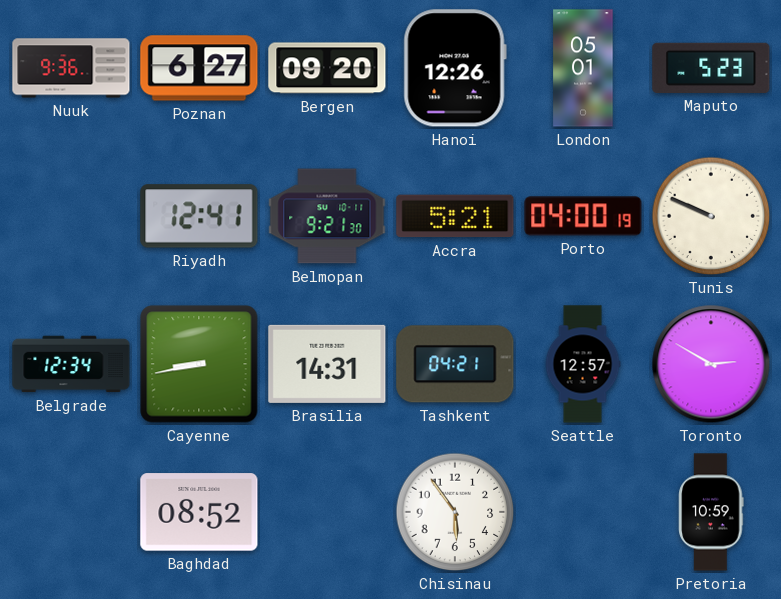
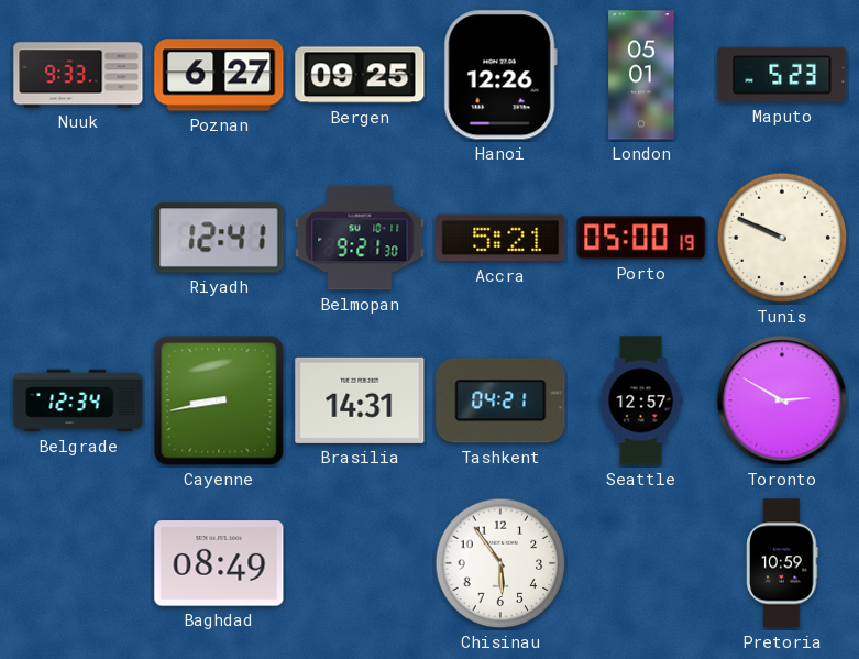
Nuuk: 9:36 -> 9:33
Bergen: 09:20 -> 09:25
Porto: 04:00 -> 05:00
Baghdad: 08:52 -> 08:49
